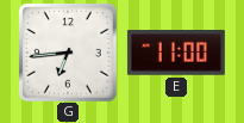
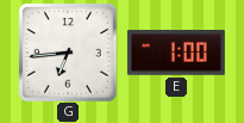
E: 11:00 -> 1:00
